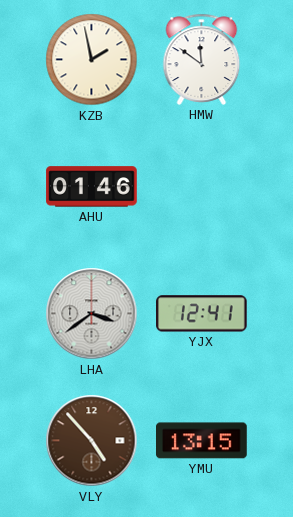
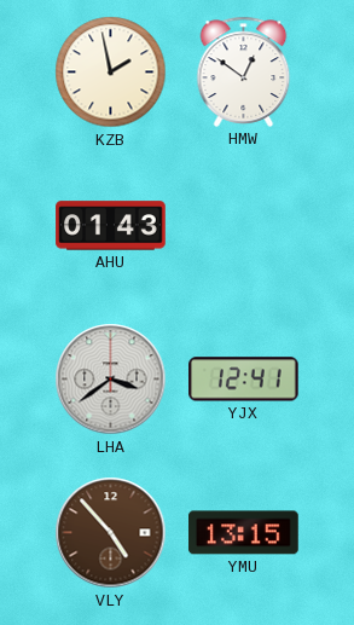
HMW: 11:51 -> 12:51
AHU: 01:46 -> 01:43
